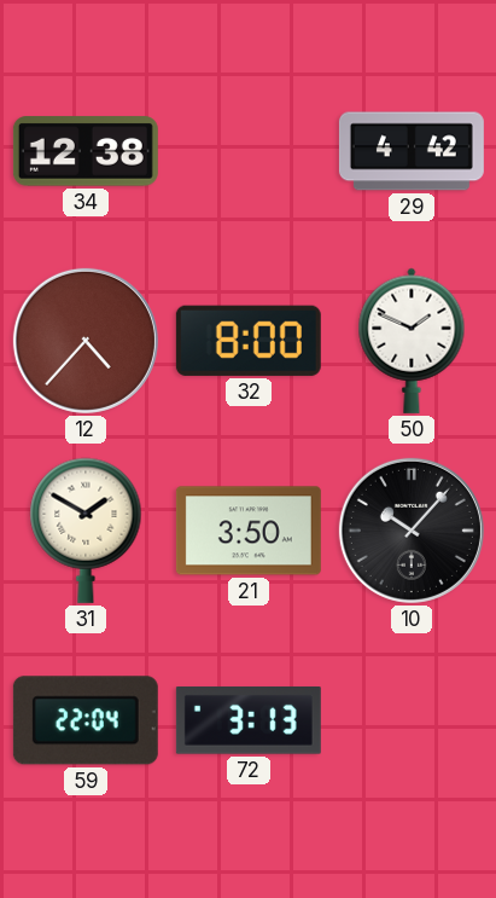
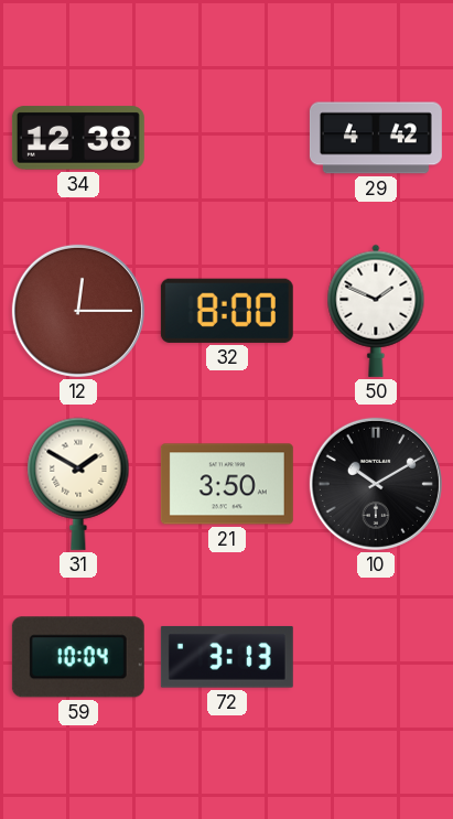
12: 4:37 -> 12:15
10: 10:07 -> 10:10
59: 22:04 -> 10:04
